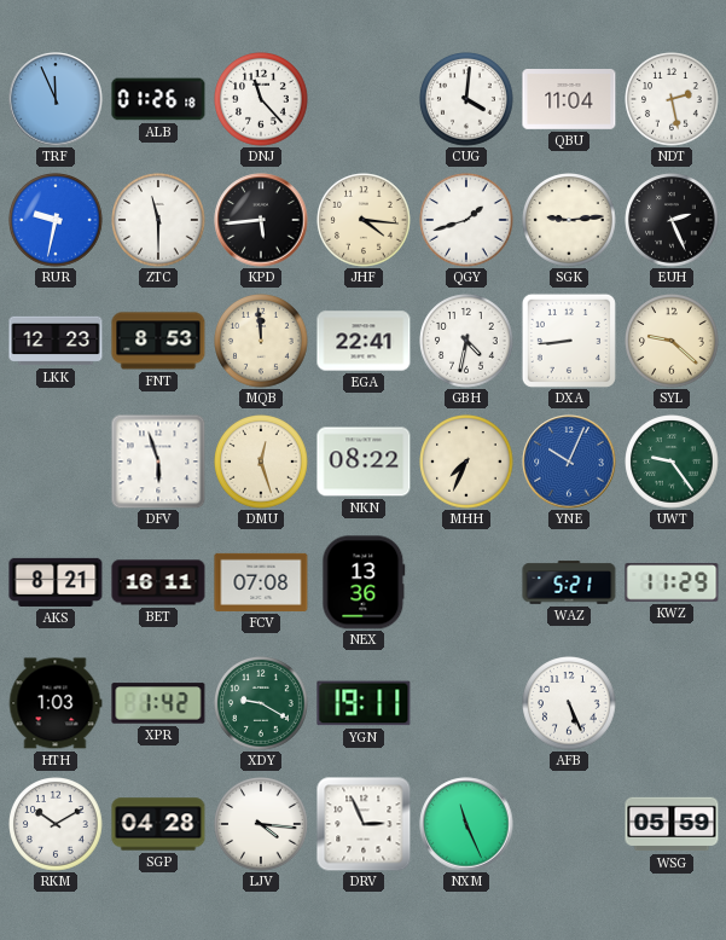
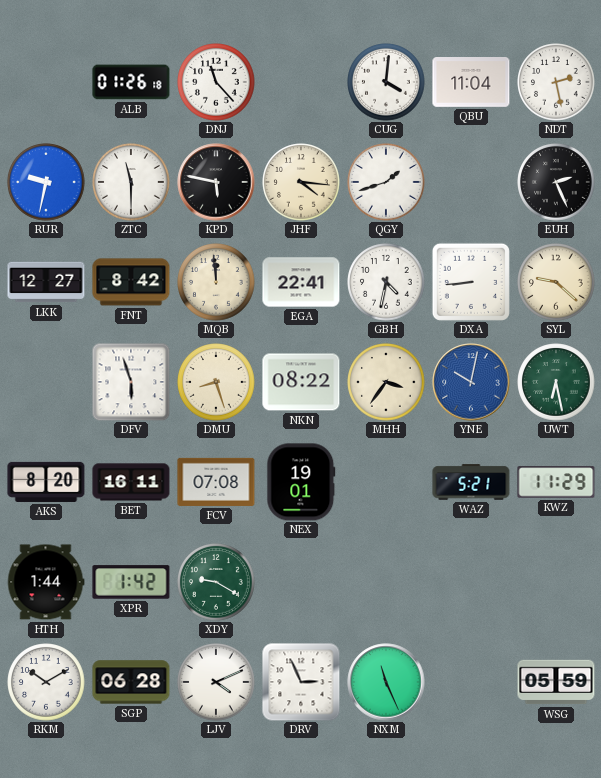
TRF: 11:56 -> none
KPD: 5:44 -> 5:47
SGK: 9:14 -> none
LKK: 12:23 -> 12:27
FNT: 8:53 -> 8:42
DMU: 12:27 -> 8:27
MHH: 7:34 -> 3:36
YNE: 10:04 -> 10:02
UWT: 9:24 -> 6:28
AKS: 8:21 -> 8:20
NEX: 13:36 -> 19:01
HTH: 1:03 -> 1:44
YGN: 19:11 -> none
AFB: 5:26 -> none
SGP: 04:28 -> 06:28
LJV: 4:16 -> 4:11
